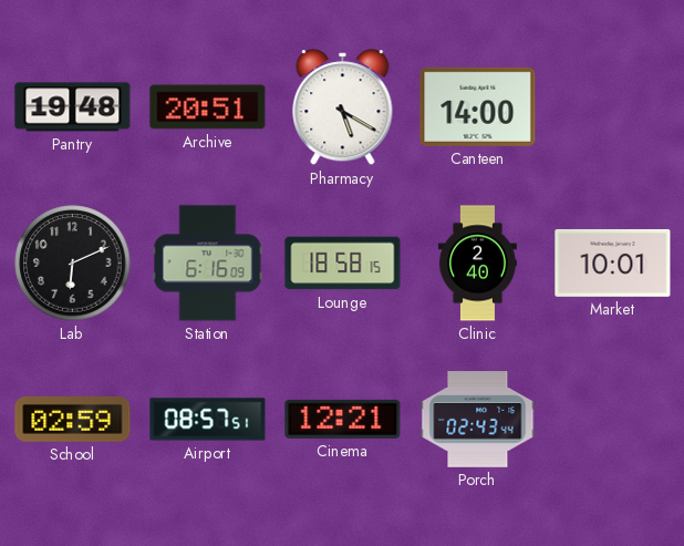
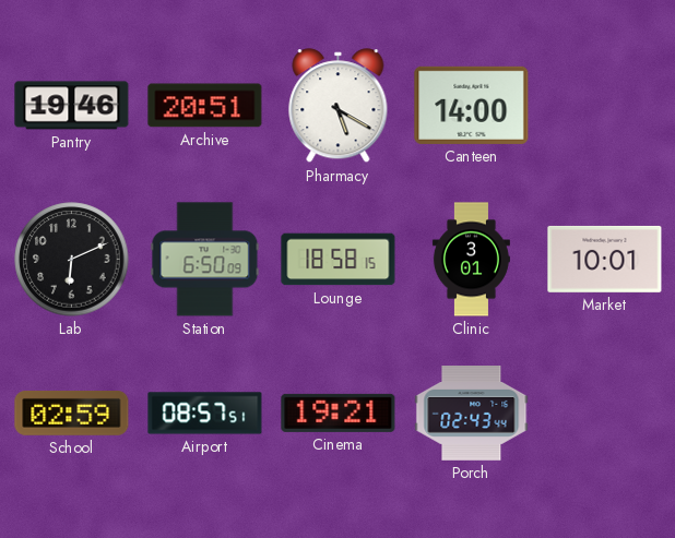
Pantry: 19:48 -> 19:46
Station: 6:16 -> 6:50
Clinic: 2:40 -> 3:01
Cinema: 12:21 -> 19:21
